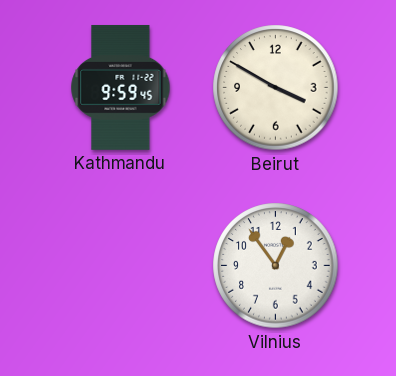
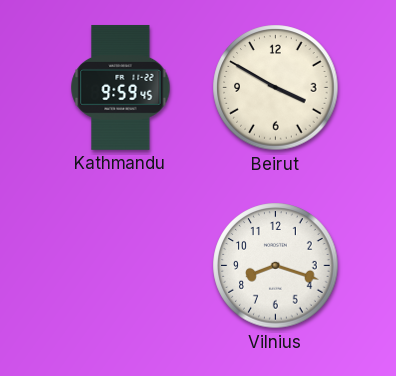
Vilnius: 12:54 -> 8:18
